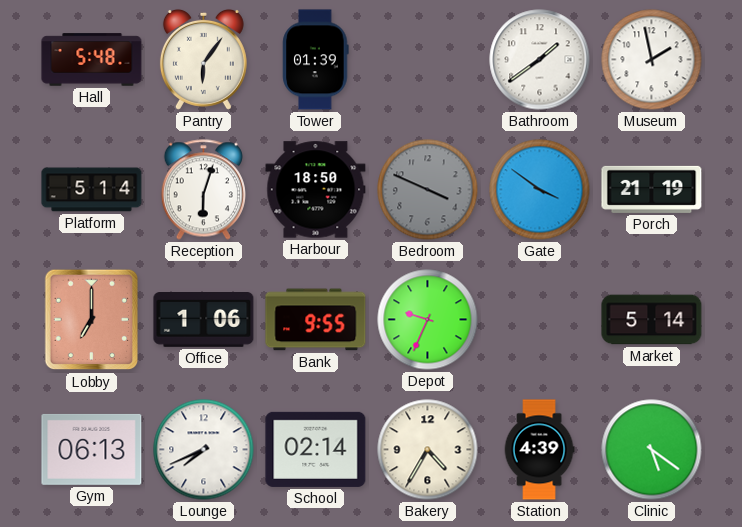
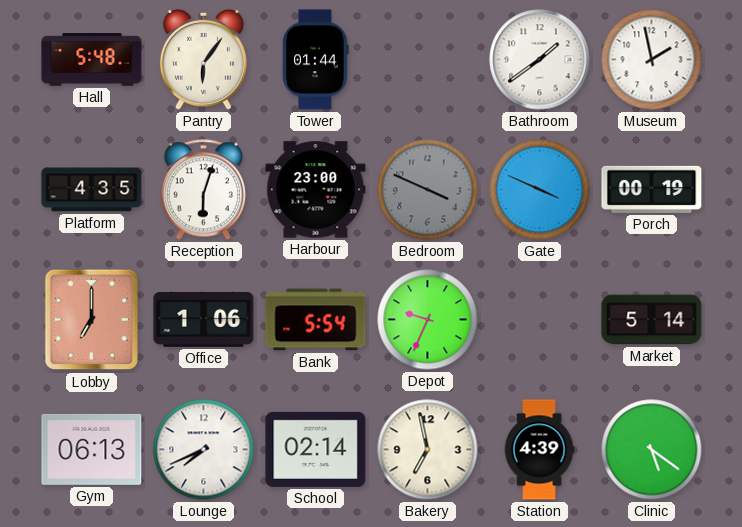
Tower: 01:39 -> 01:44
Platform: 5:14 -> 4:35
Harbour: 18:50 -> 23:00
Gate: 3:51 -> 3:49
Porch: 21:19 -> 00:19
Bank: 9:55 -> 5:54
Bakery: 4:35 -> 6:58
